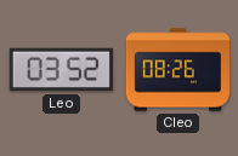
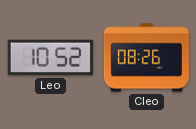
Leo: 03:52 -> 10:52
